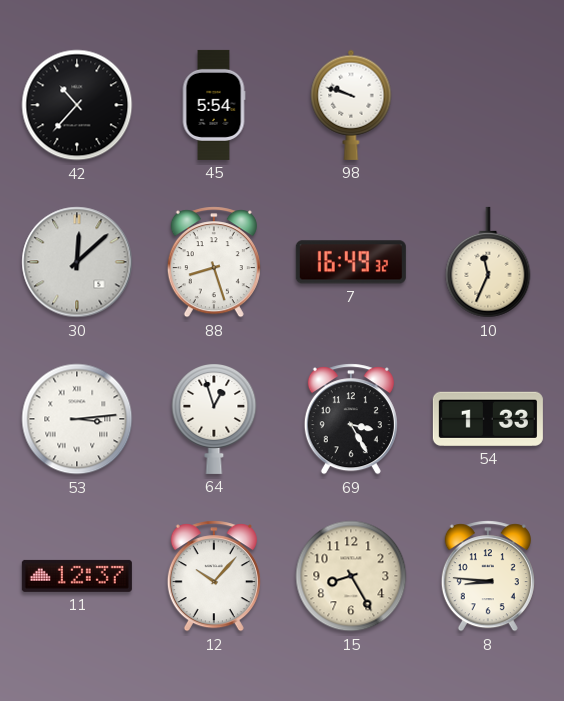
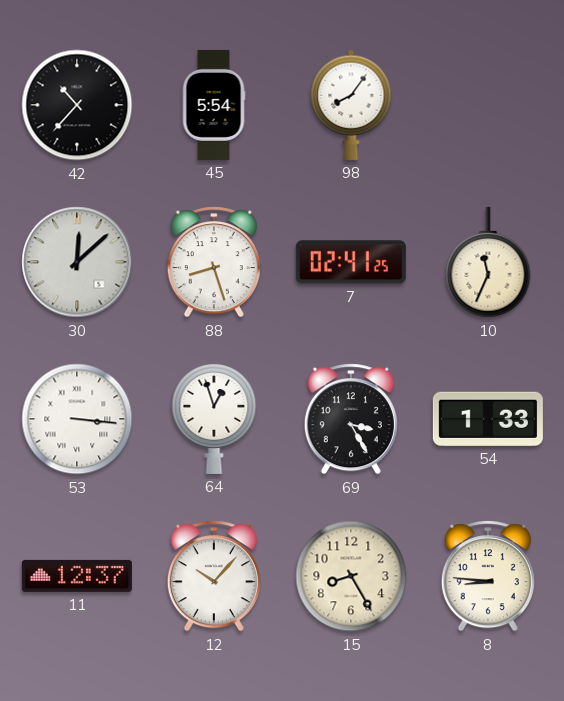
98: 9:48 -> 8:06
7: 16:49 -> 02:41
53: 3:14 -> 3:16
